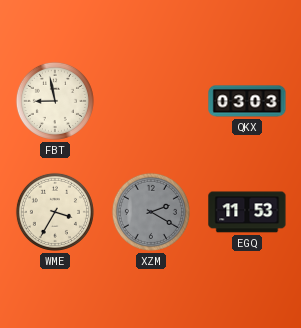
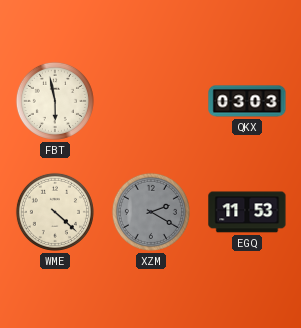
FBT: 8:58 -> 5:58
WME: 3:35 -> 4:22
